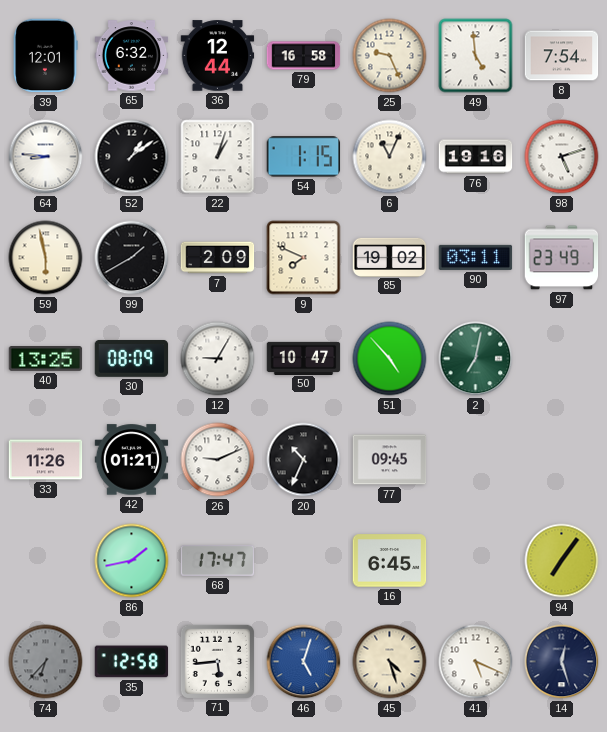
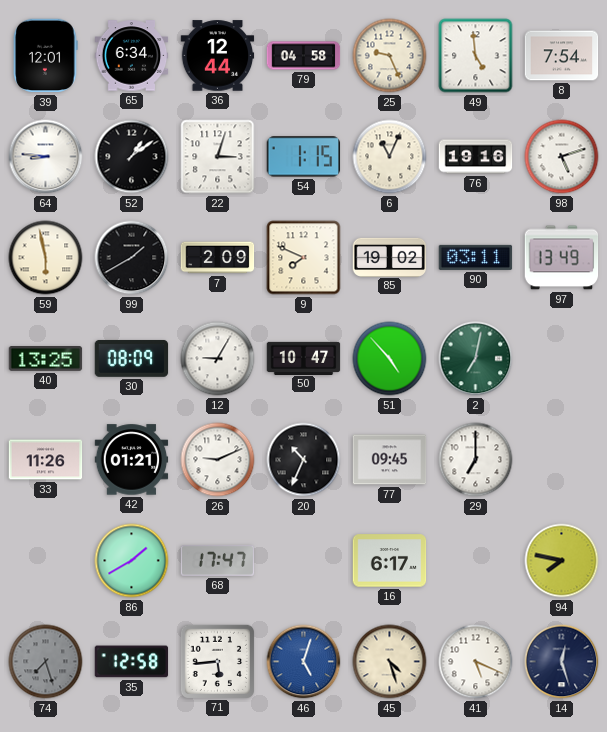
65: 6:32 -> 6:34
79: 16:58 -> 04:58
22: 1:03 -> 3:03
97: 23:49 -> 13:49
29: none -> 7:00
86: 1:43 -> 1:40
16: 6:45 -> 6:17
94: 7:06 -> 7:47
74: 6:37 -> 7:27
